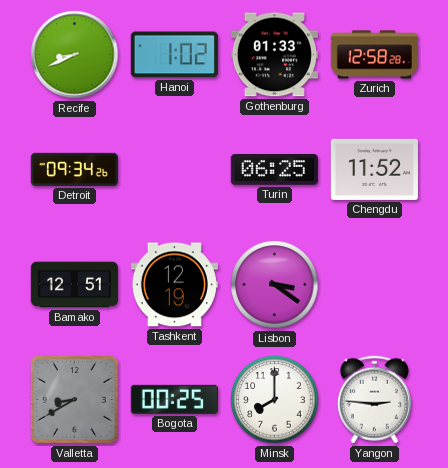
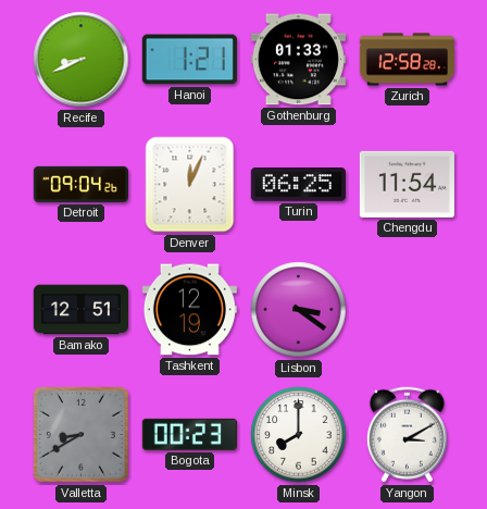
Hanoi: 1:02 -> 1:21
Detroit: 09:34 -> 09:04
Denver: none -> 12:04
Chengdu: 11:52 -> 11:54
Bogota: 00:25 -> 00:23
Yangon: 2:46 -> 3:10
